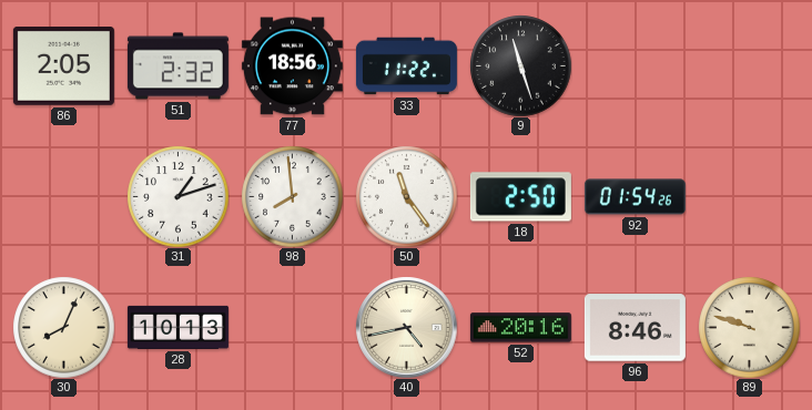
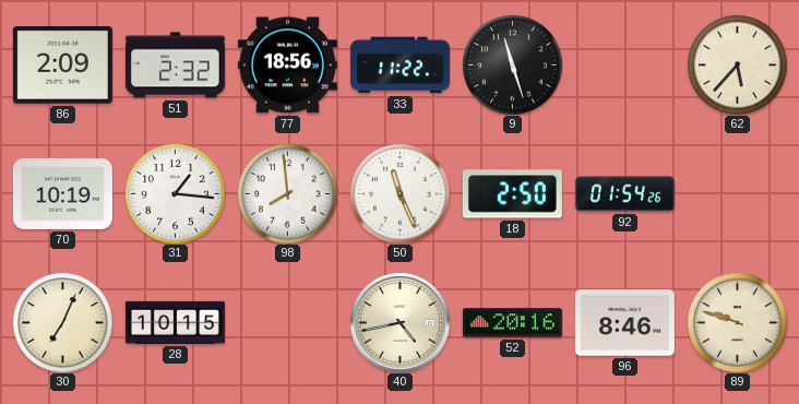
86: 2:05 -> 2:09
62: none -> 5:37
70: none -> 10:19
31: 1:12 -> 1:16
50: 11:24 -> 11:26
30: 8:04 -> 7:04
28: 10:13 -> 10:15
